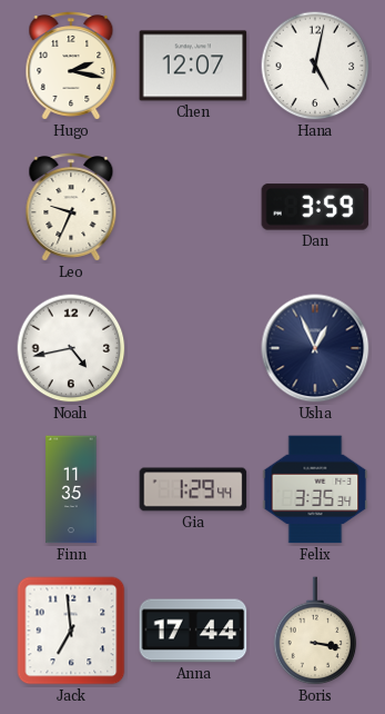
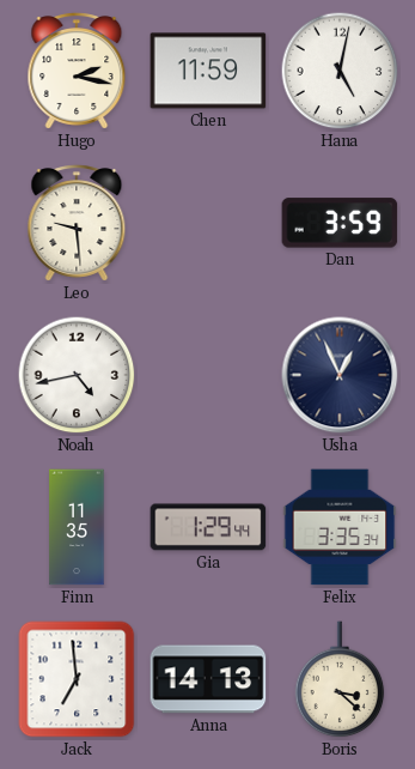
Chen: 12:07 -> 11:59
Leo: 9:34 -> 9:29
Anna: 17:44 -> 14:13
Boris: 3:17 -> 3:22
